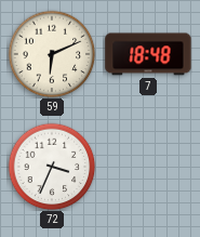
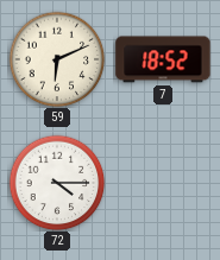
7: 18:48 -> 18:52
72: 3:34 -> 4:15
